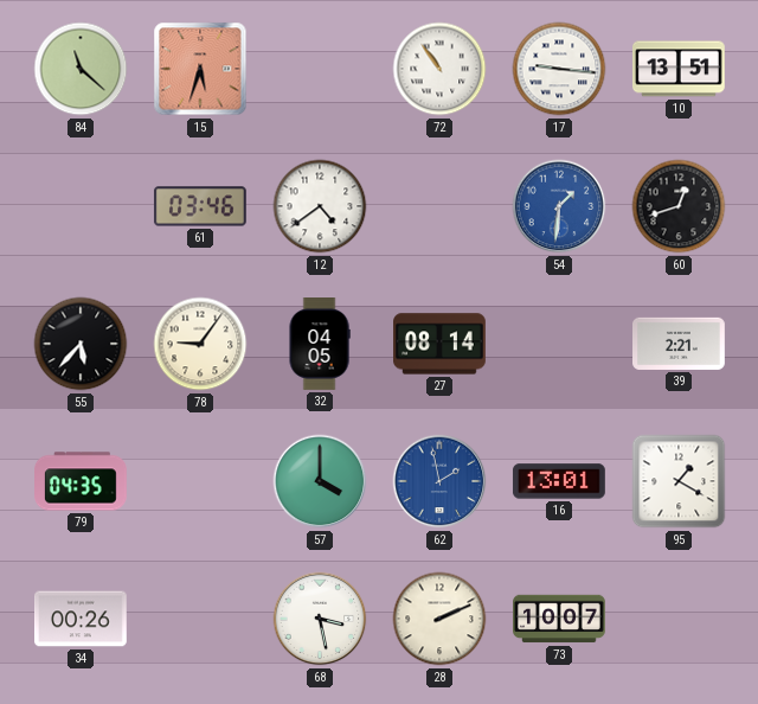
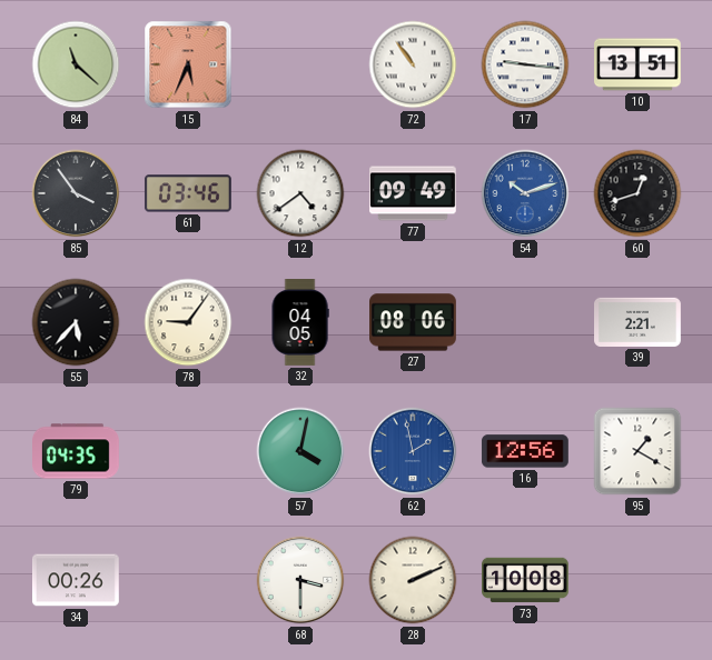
15: 5:33 -> 5:34
85: none -> 3:54
77: none -> 09:49
54: 1:31 -> 10:12
27: 08:14 -> 08:06
57: 4:00 -> 4:02
16: 13:01 -> 12:56
68: 3:28 -> 3:30
73: 10:07 -> 10:08
